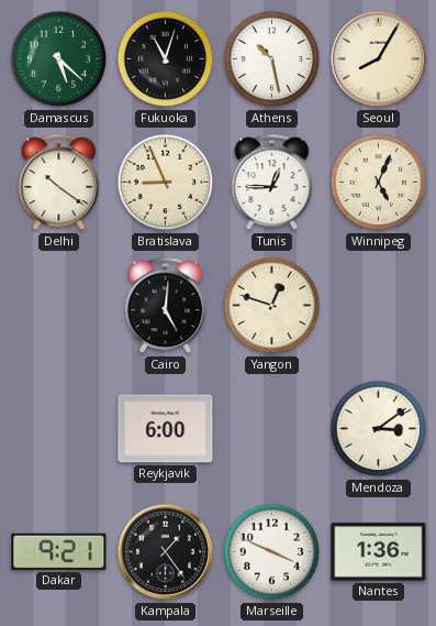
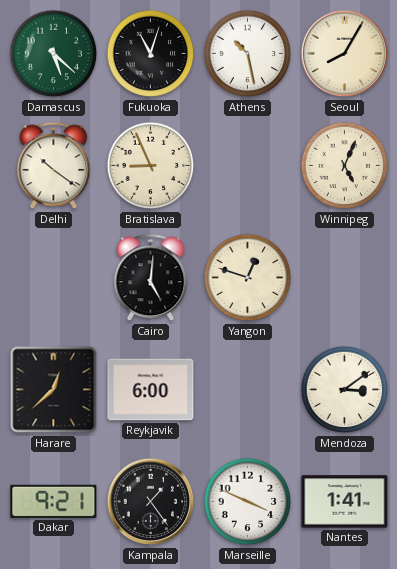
Tunis: 12:45 -> none
Harare: none -> 12:38
Nantes: 1:36 -> 1:41
